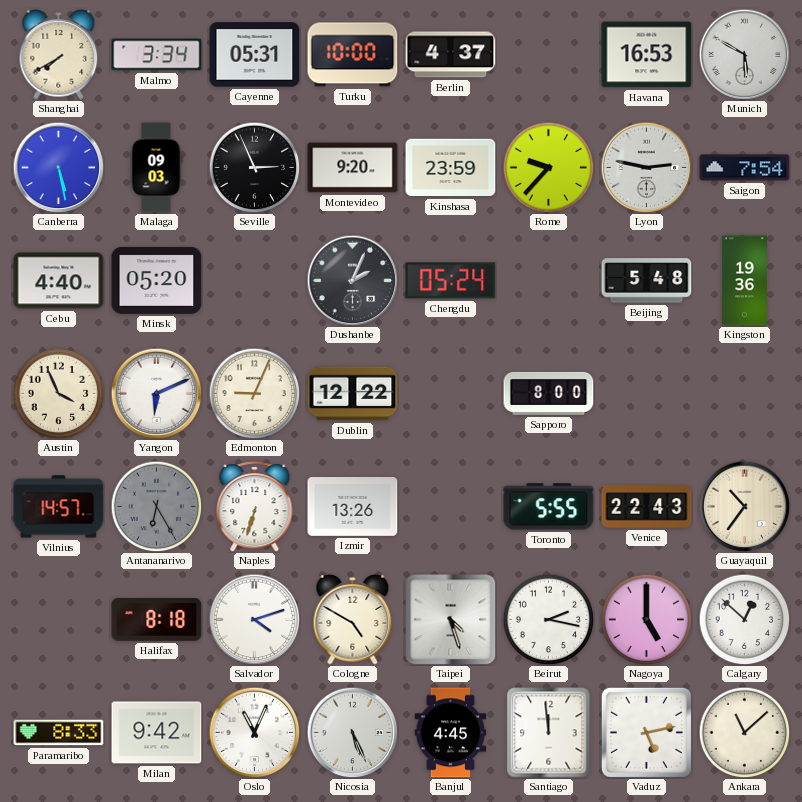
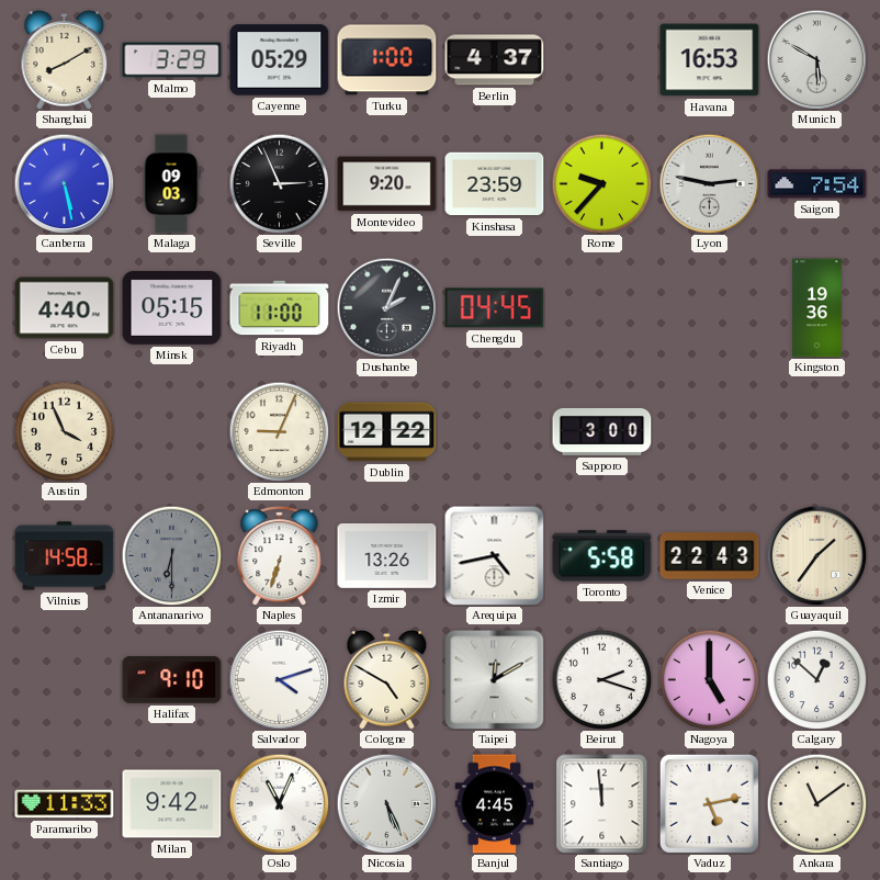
Shanghai: 7:40 -> 8:10
Malmo: 3:34 -> 3:29
Cayenne: 05:31 -> 05:29
Turku: 10:00 -> 1:00
Minsk: 05:20 -> 05:15
Riyadh: none -> 11:00
Chengdu: 05:24 -> 04:45
Beijing: 5:48 -> none
Yangon: 6:11 -> none
Sapporo: 8:00 -> 3:00
Vilnius: 14:57 -> 14:58
Antananarivo: 6:25 -> 6:30
Arequipa: none -> 4:43
Toronto: 5:55 -> 5:58
Guayaquil: 10:36 -> 1:36
Halifax: 8:18 -> 9:10
Taipei: 4:27 -> 12:10
Beirut: 2:17 -> 2:18
Paramaribo: 8:33 -> 11:33
Ankara: 11:08 -> 11:09
